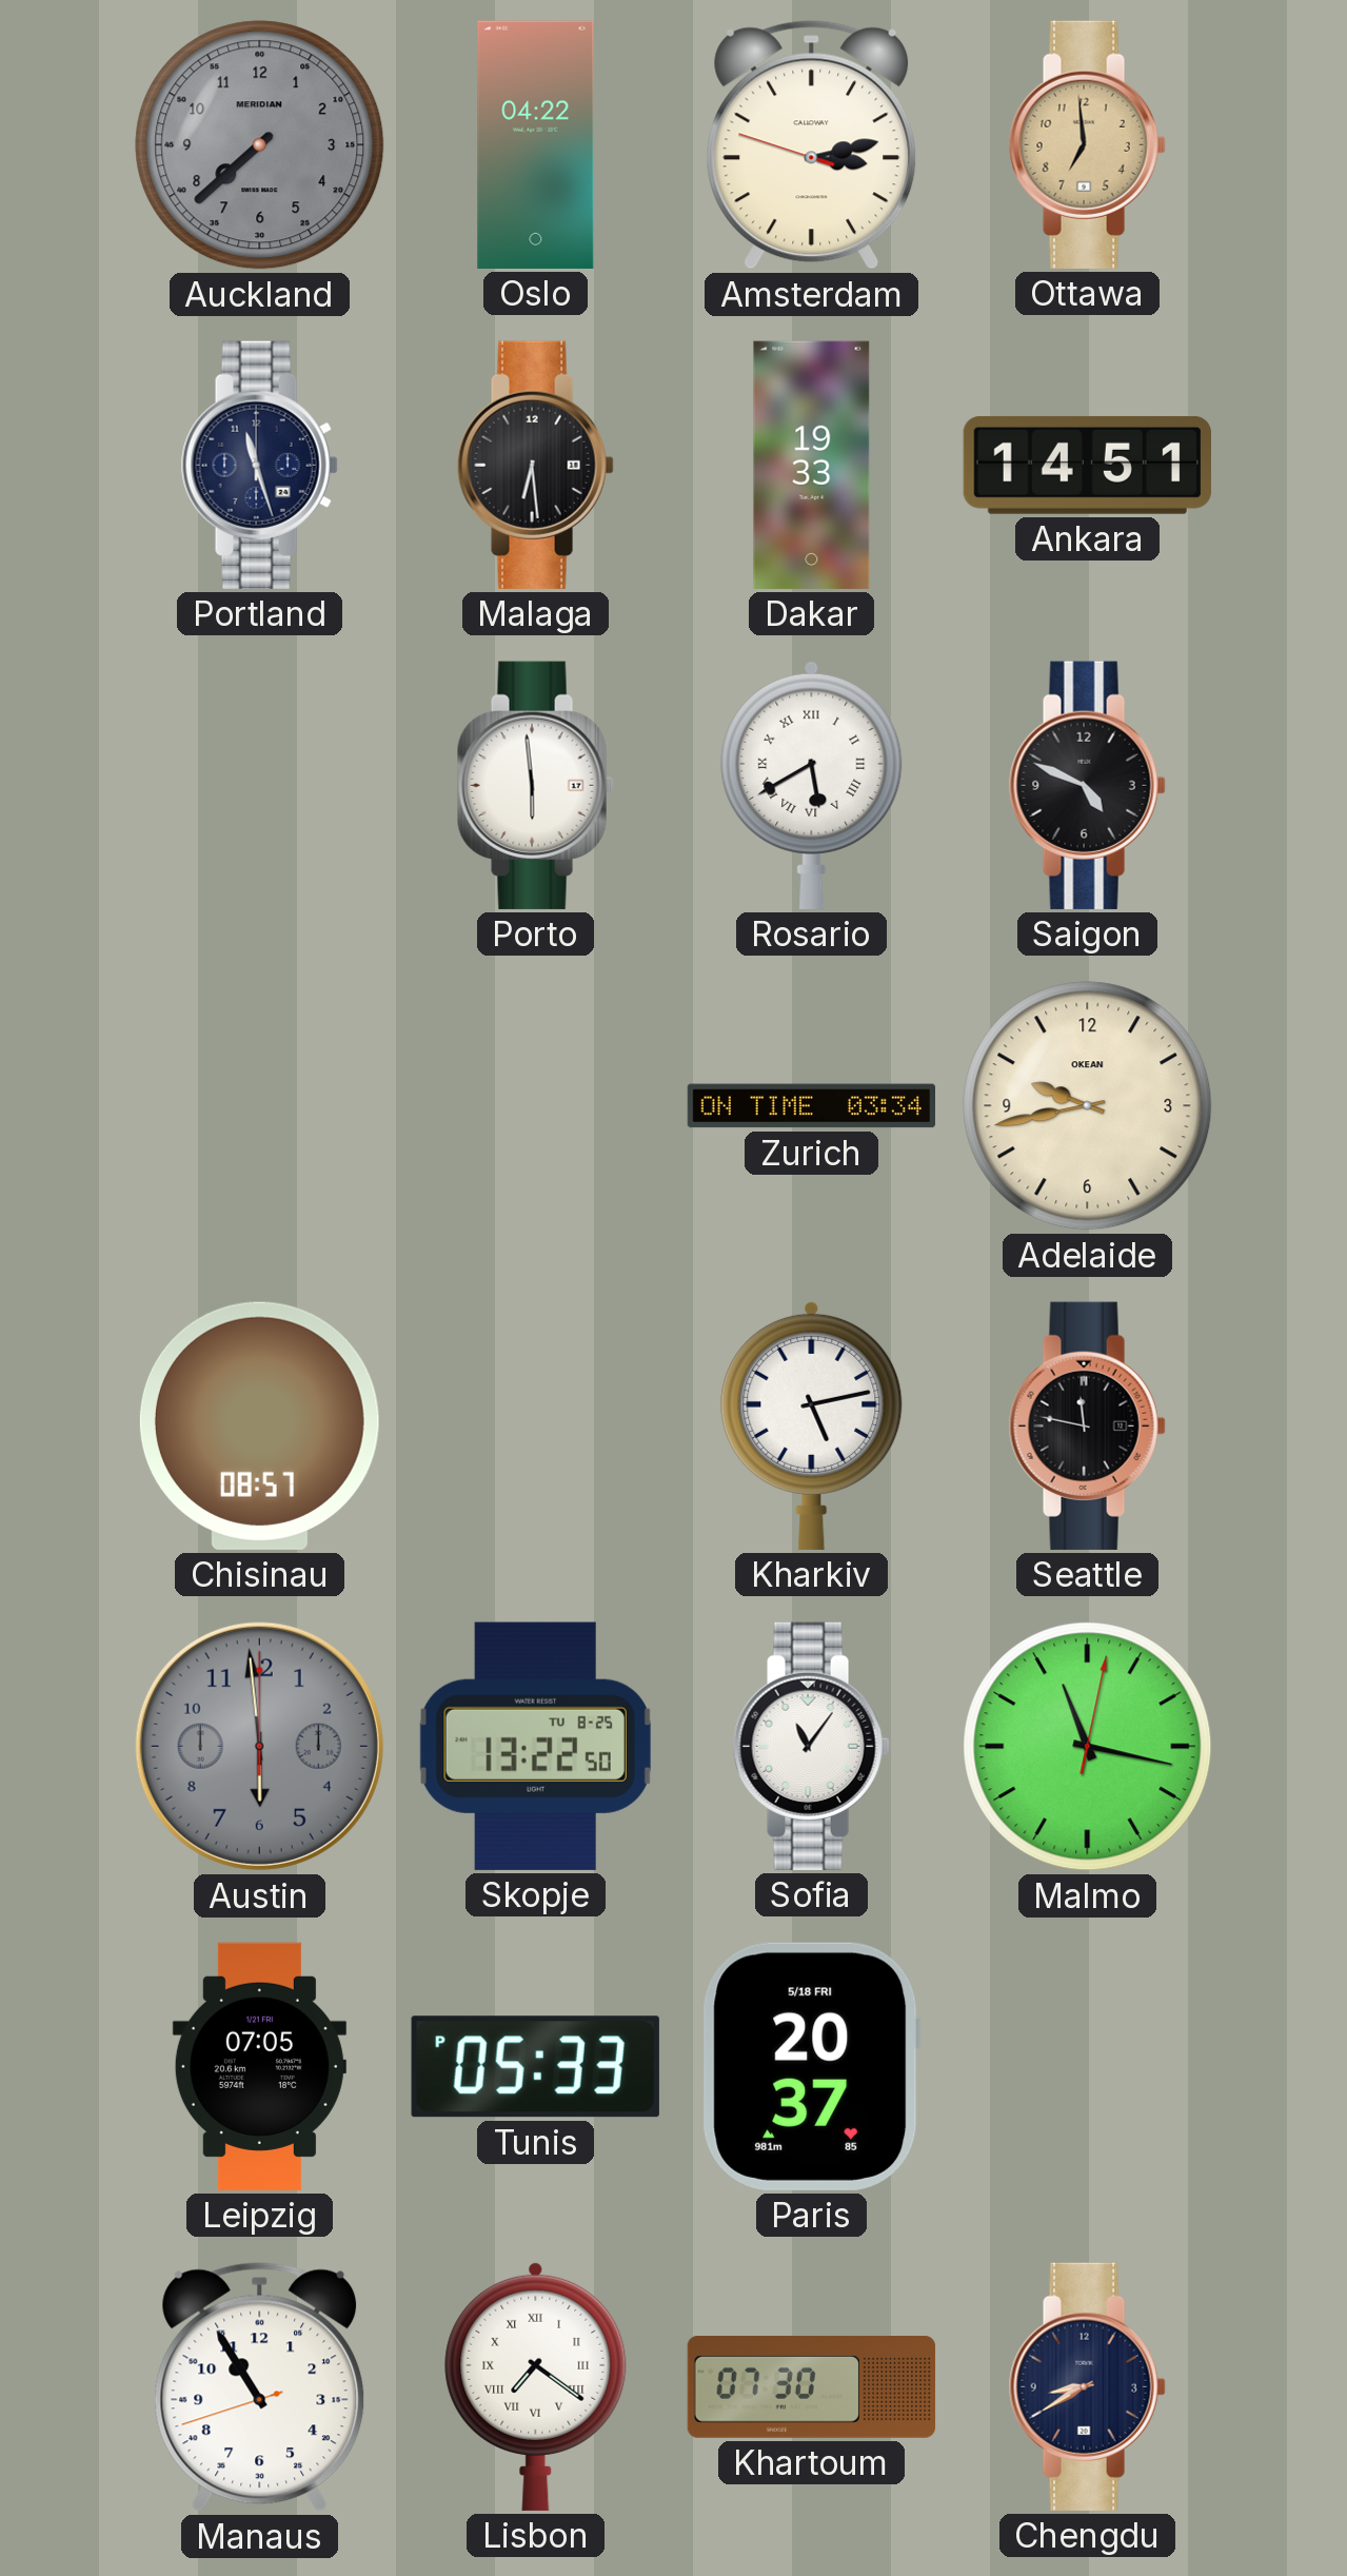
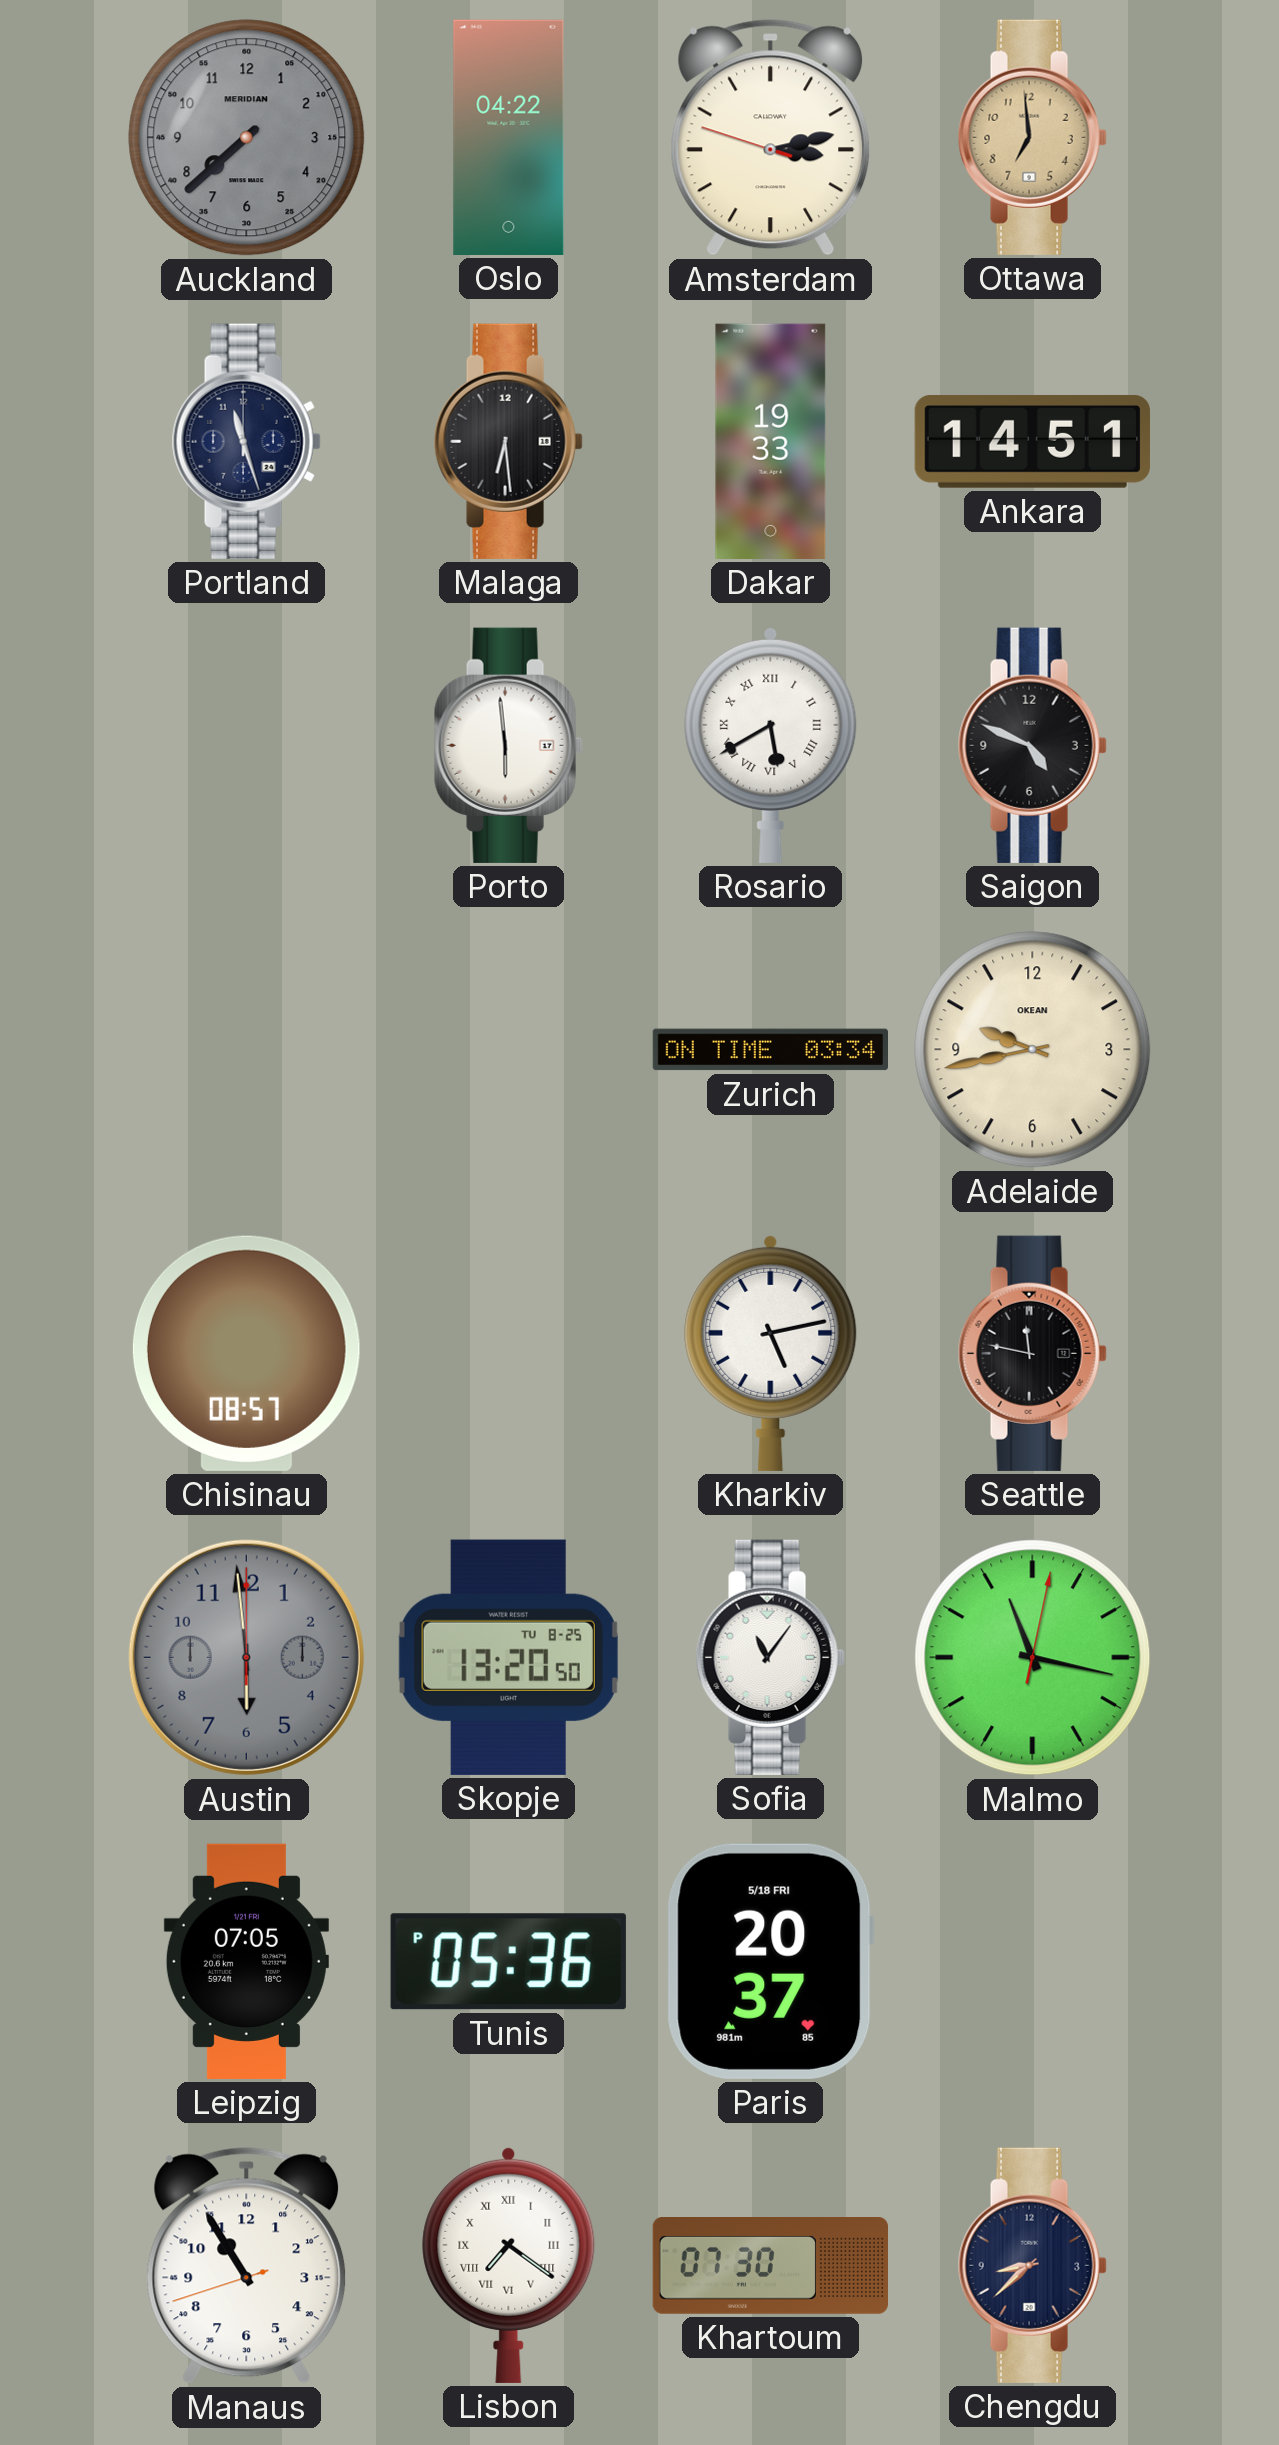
Skopje: 13:22 -> 13:20
Tunis: 05:33 -> 05:36
Chengdu: 8:40 -> 8:38
